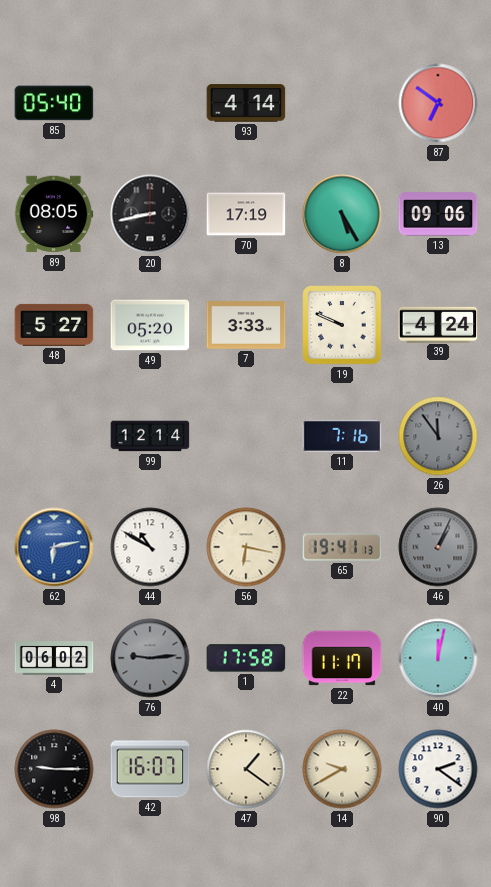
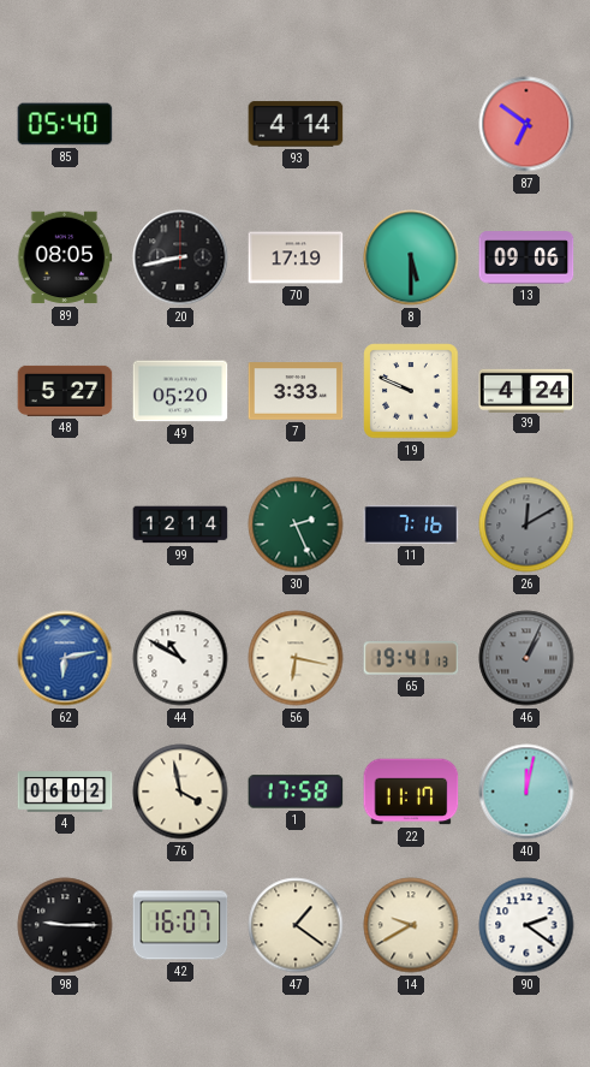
8: 5:25 -> 5:30
30: none -> 2:26
26: 11:54 -> 12:10
76: 9:14 -> 3:58
76 dial: grey -> cream
